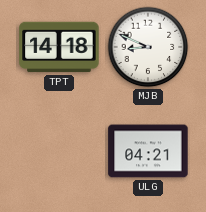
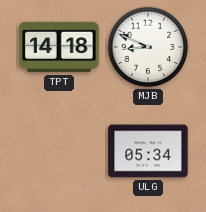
ULG: 04:21 -> 05:34
